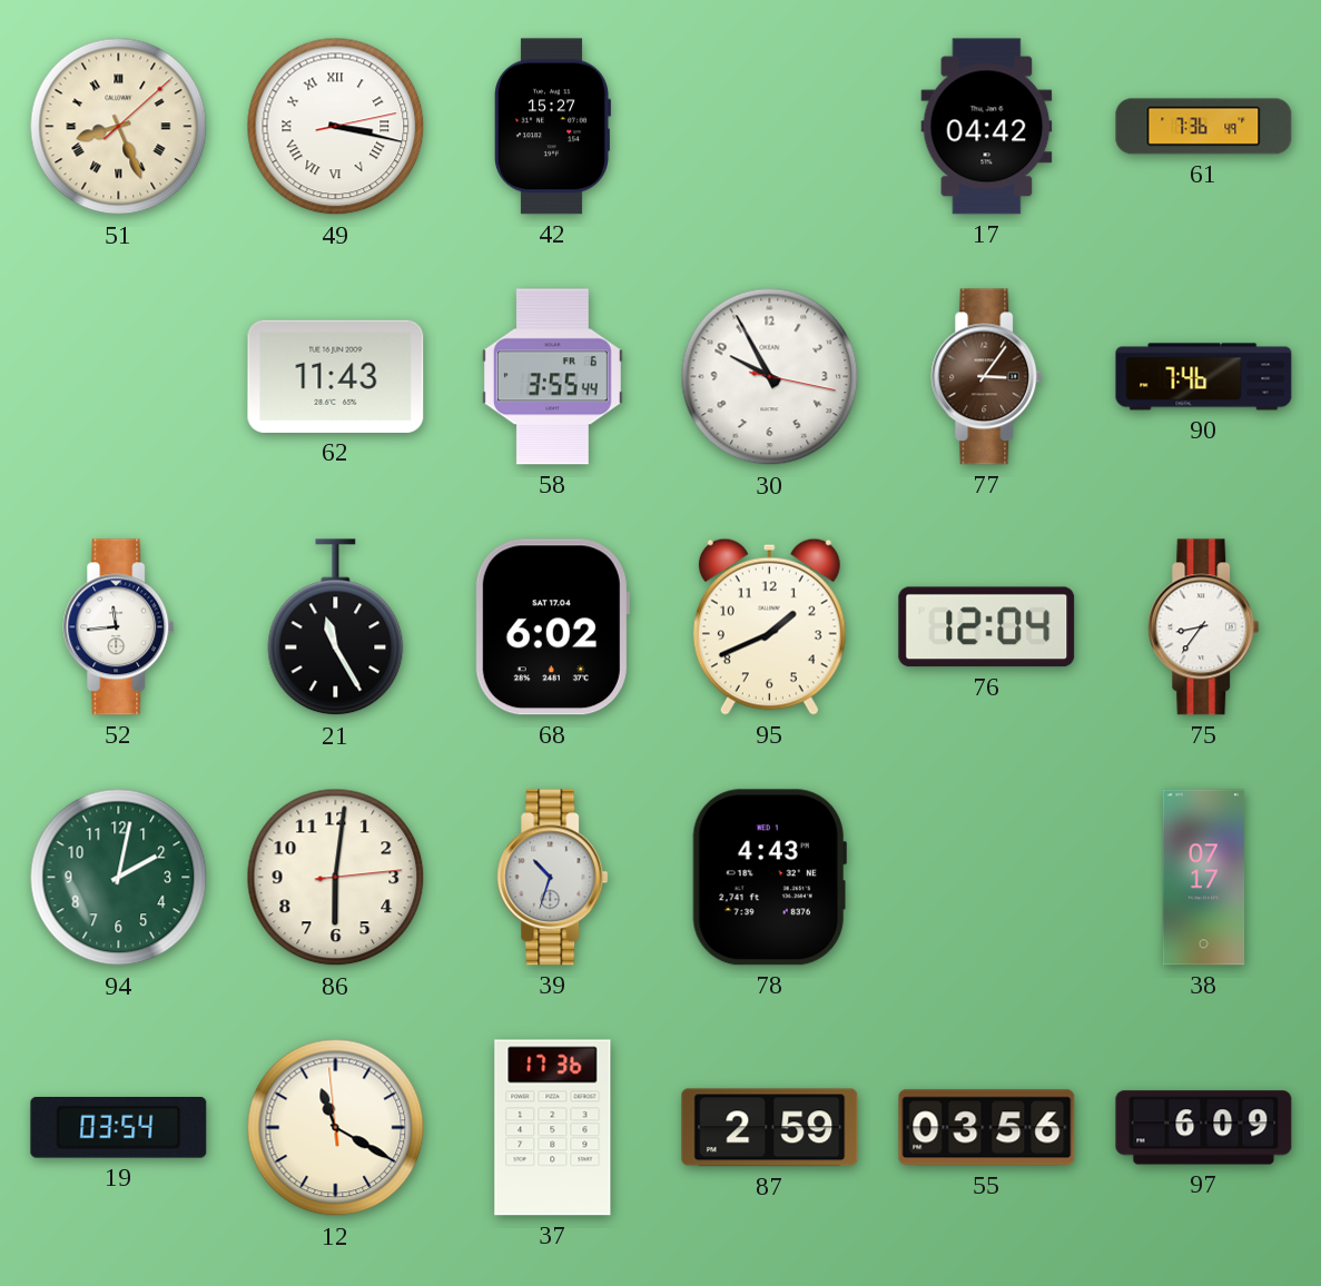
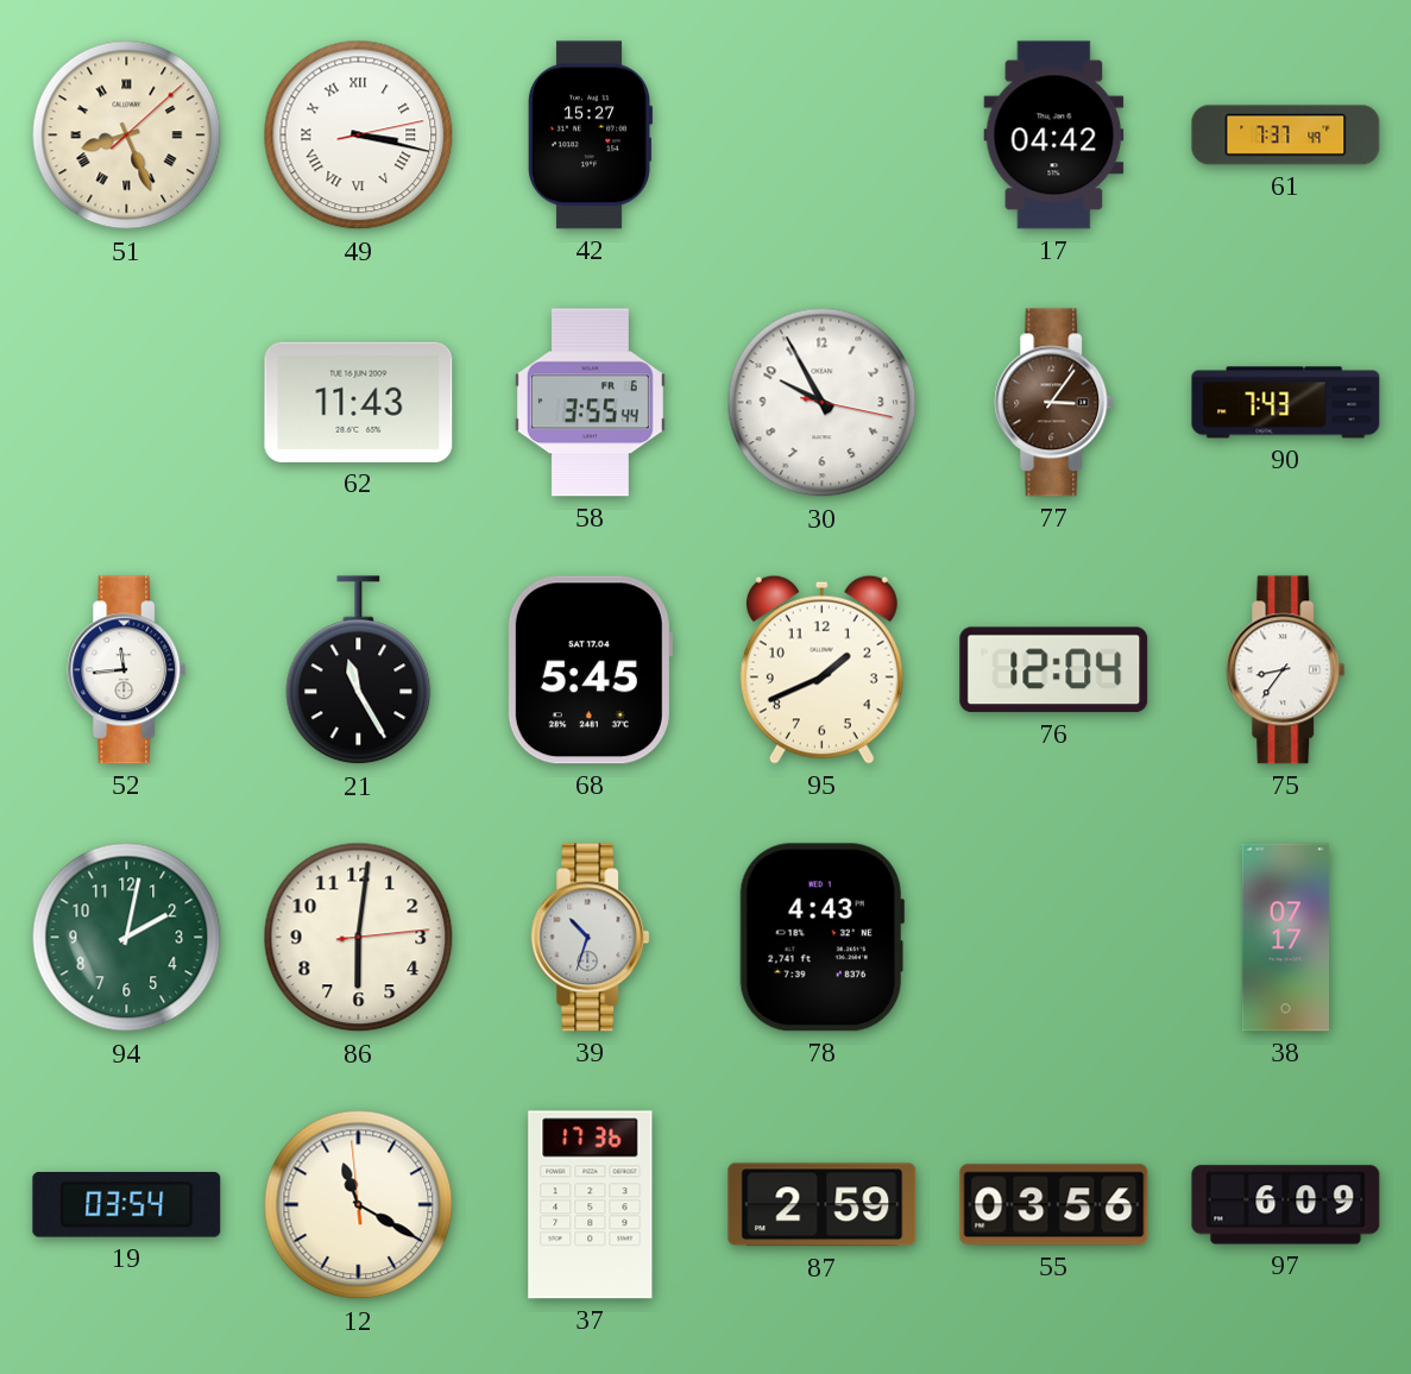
61: 7:36 -> 7:37
90: 7:46 -> 7:43
68: 6:02 -> 5:45
